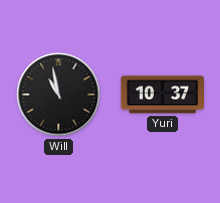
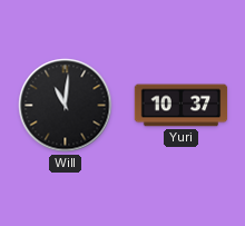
Will: 10:58 -> 11:01
